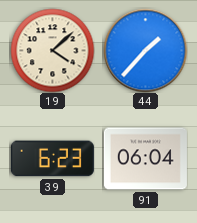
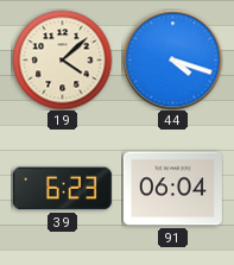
44: 1:37 -> 4:18
